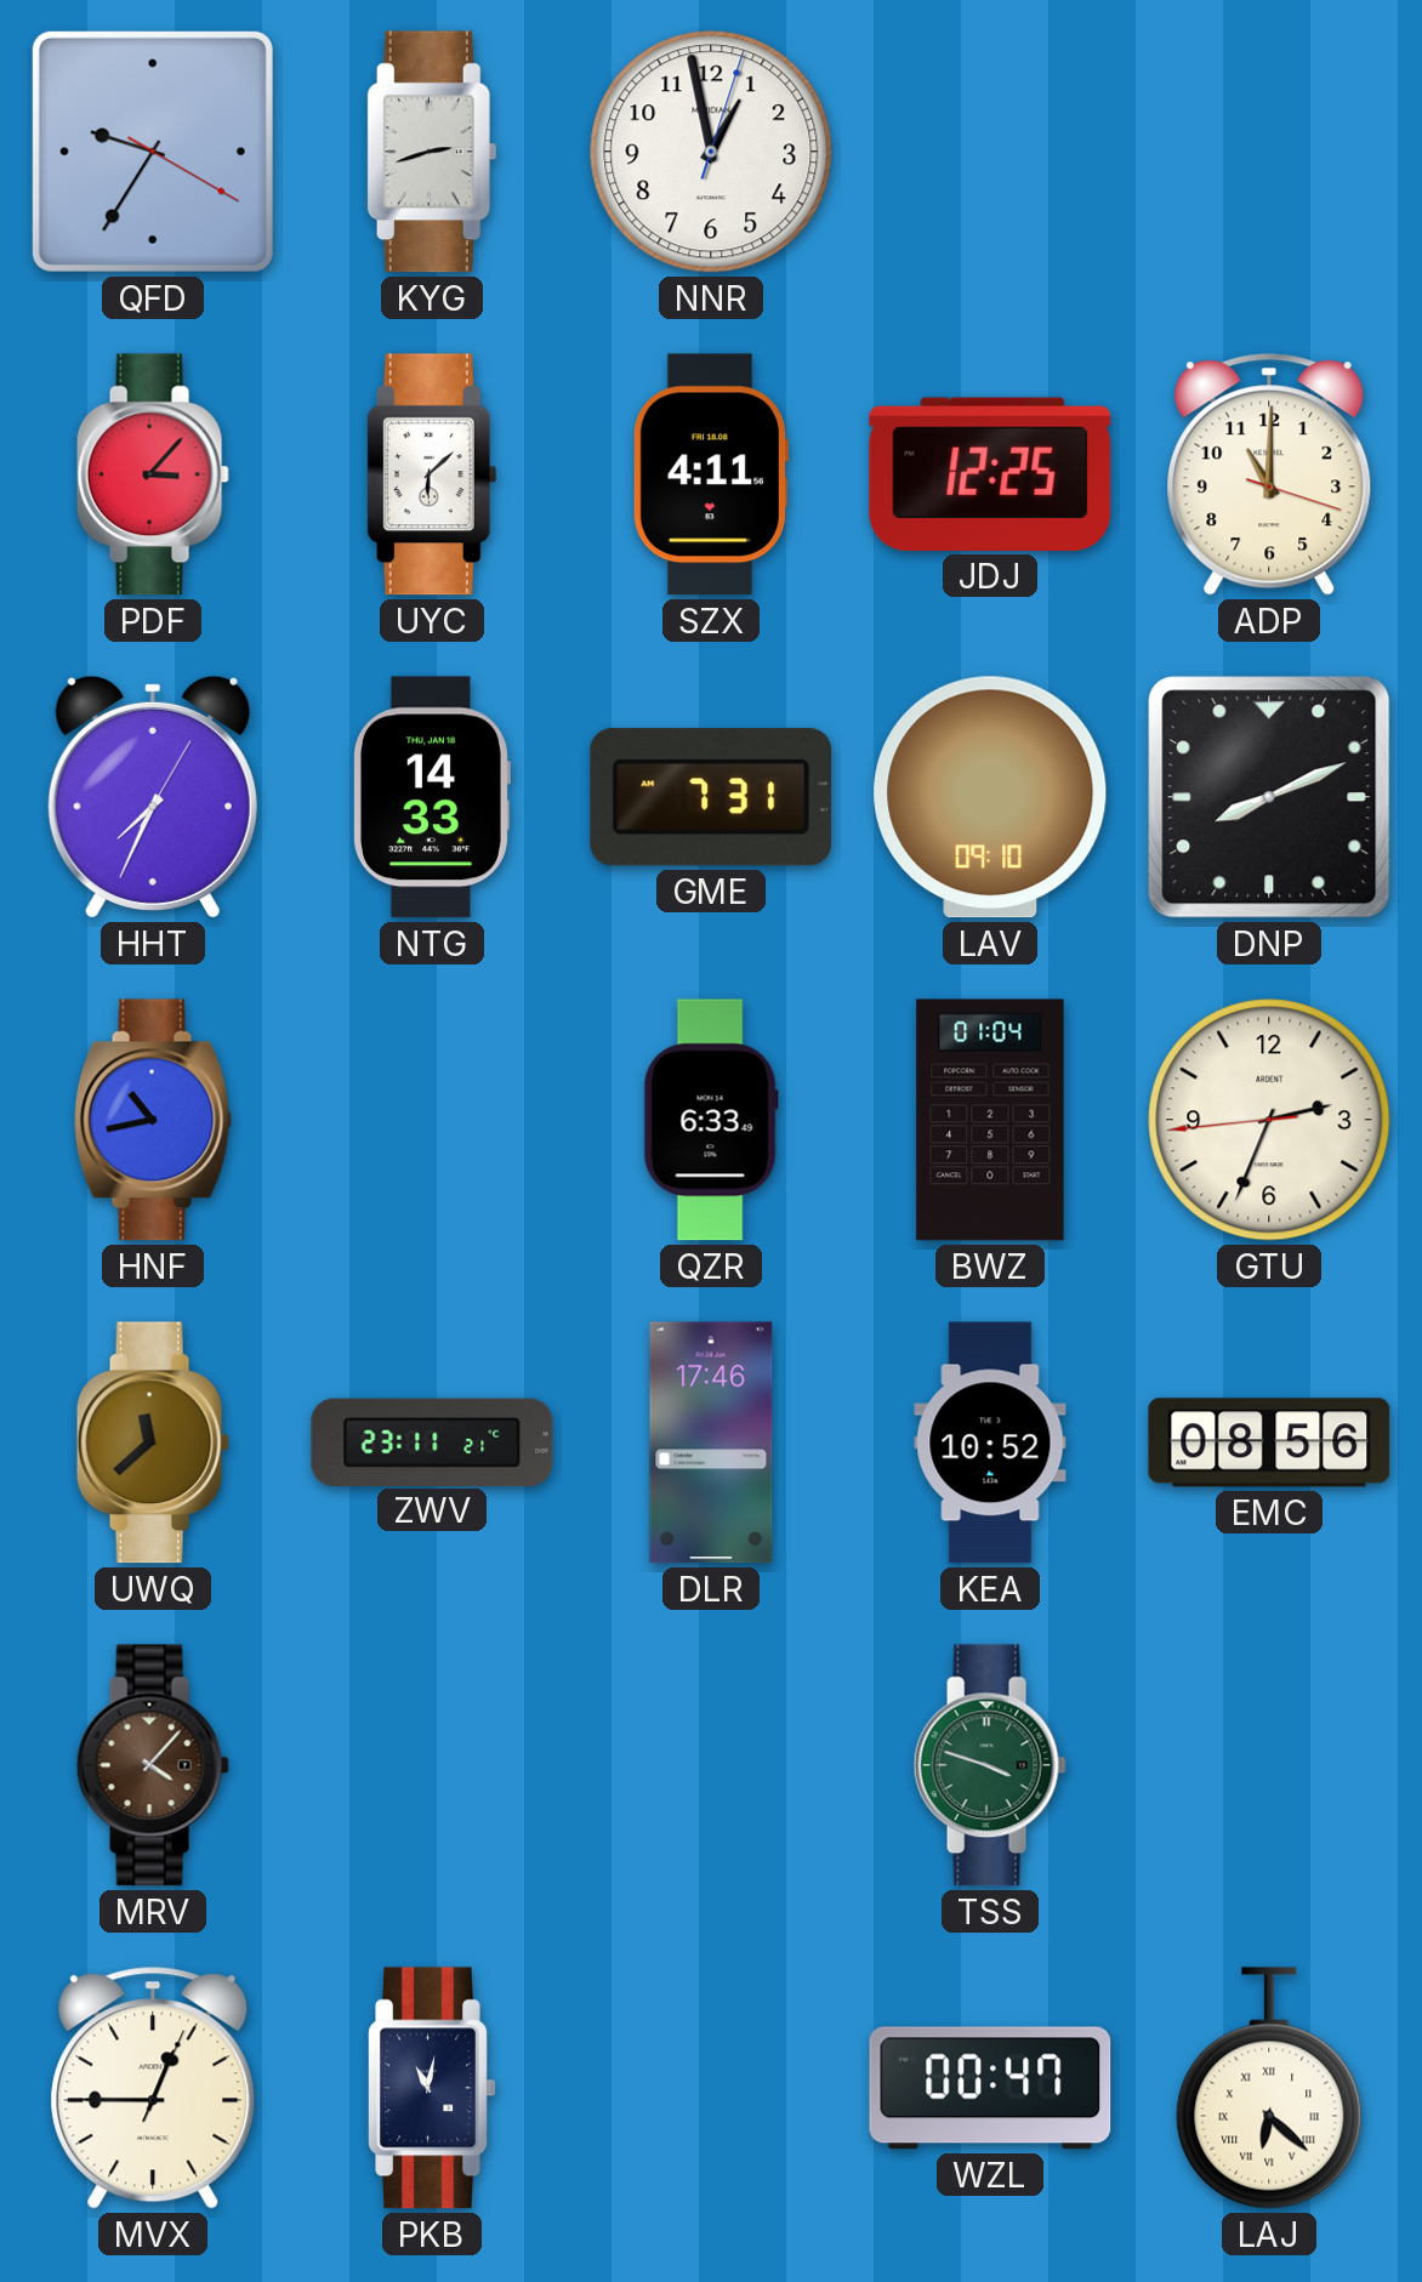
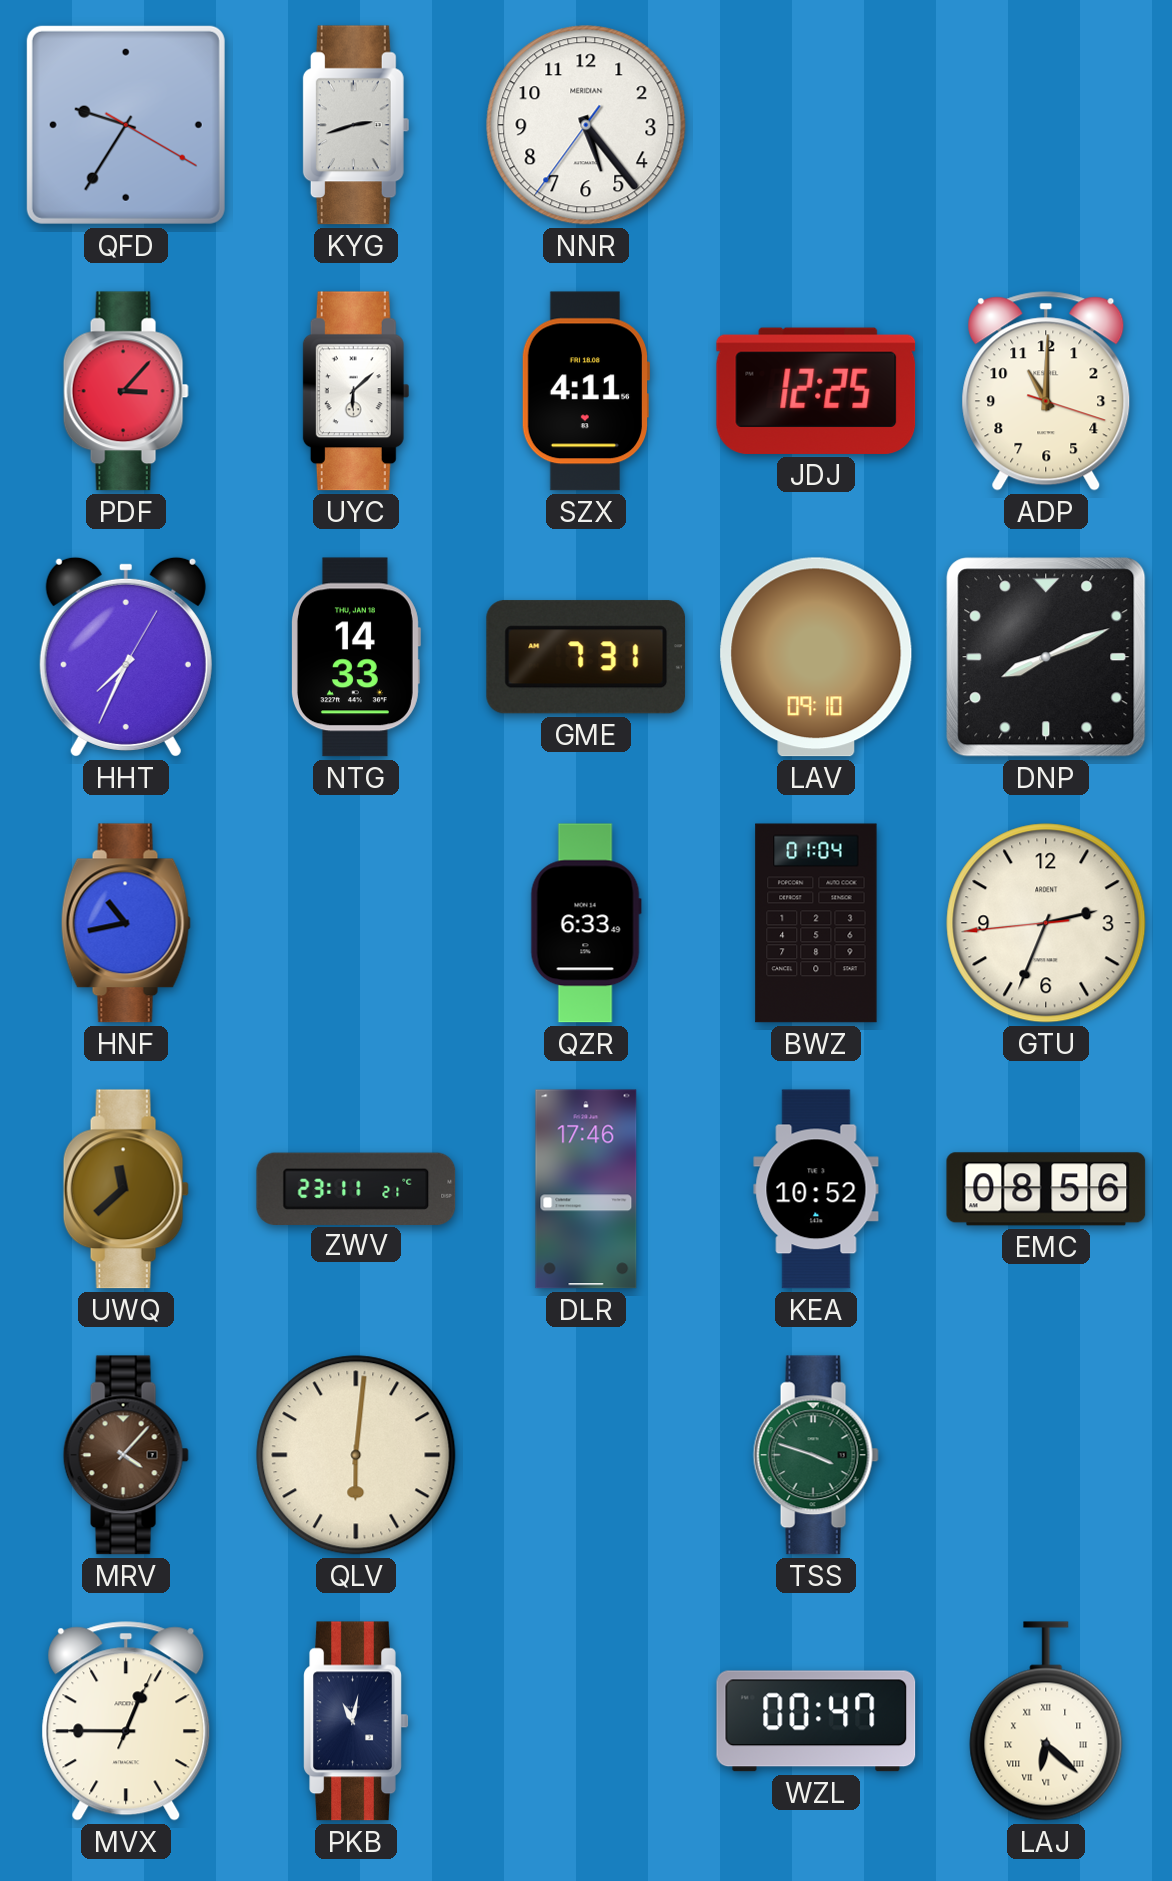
NNR: 12:58 -> 5:23
QLV: none -> 6:01
